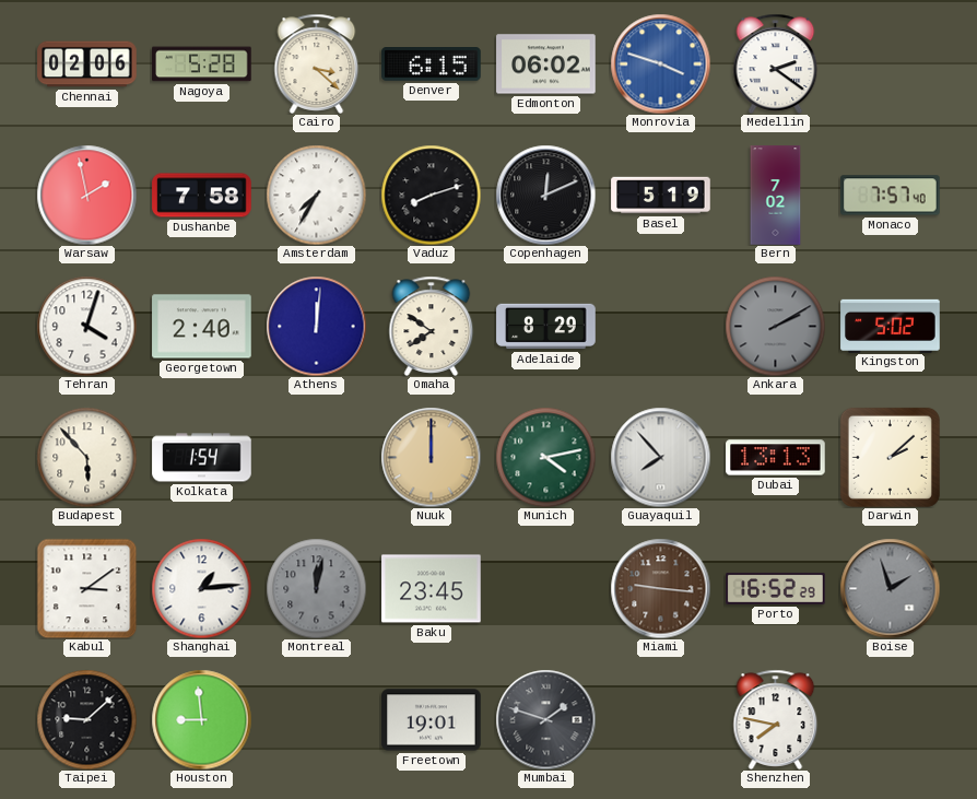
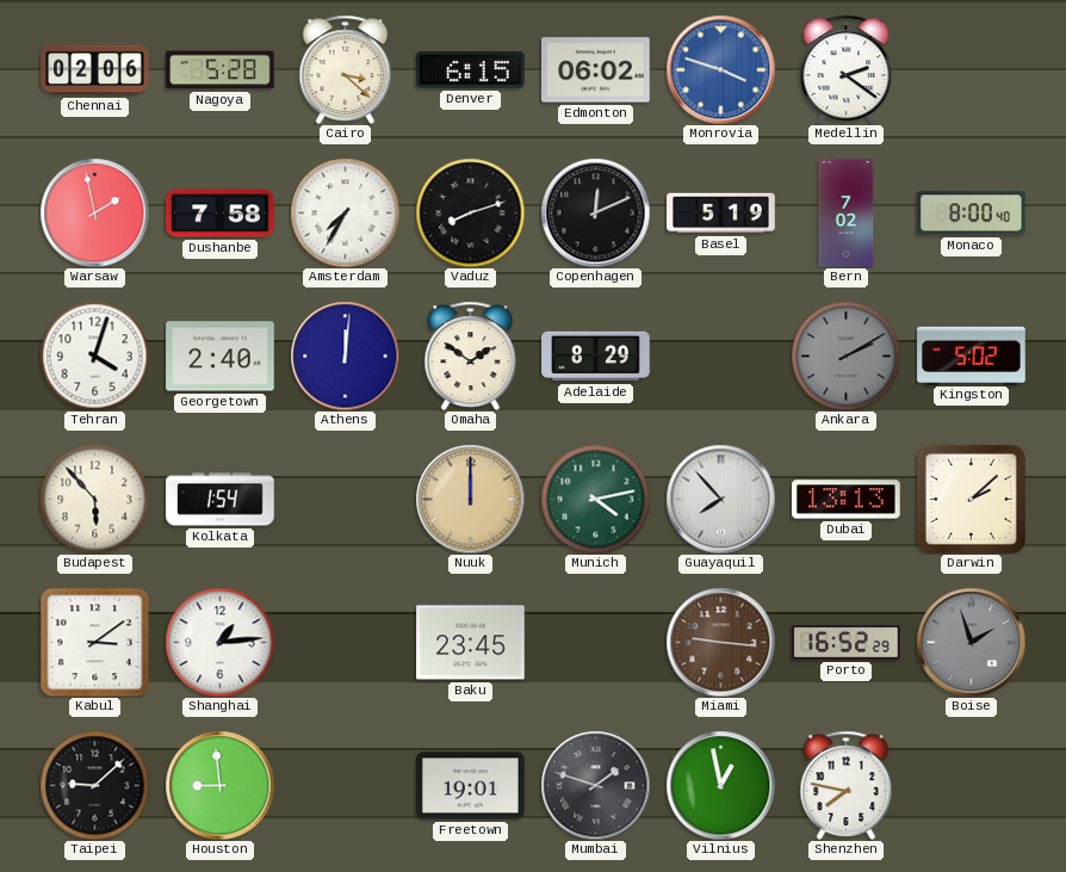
Monaco: 7:57 -> 8:00
Omaha: 7:51 -> 1:51
Montreal: 12:02 -> none
Vilnius: none -> 12:58
